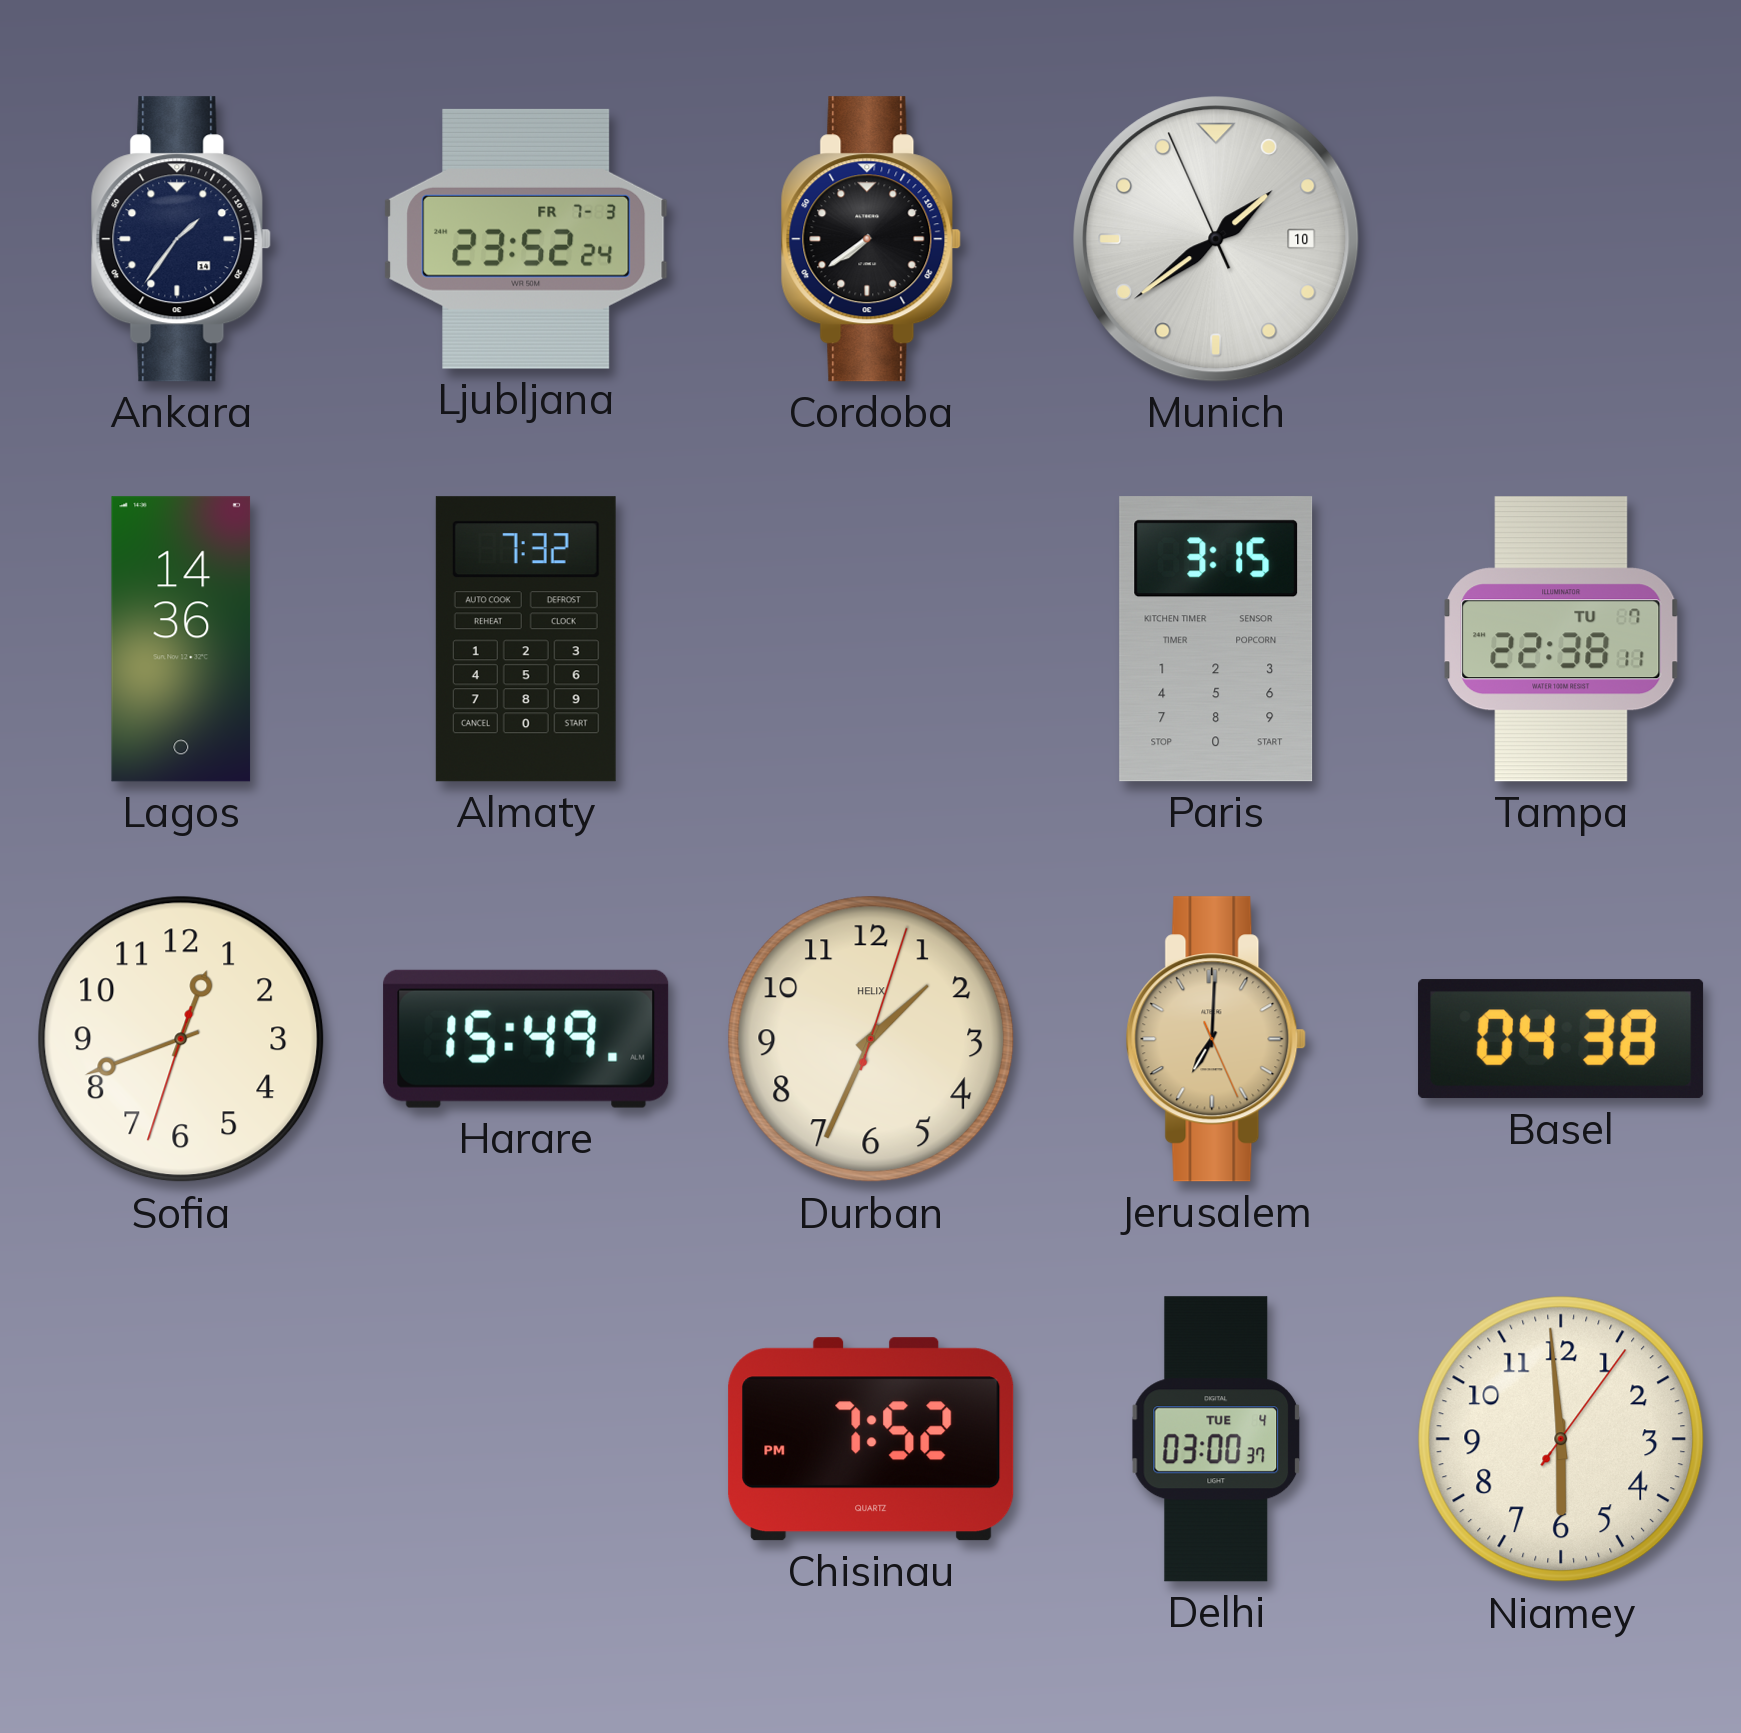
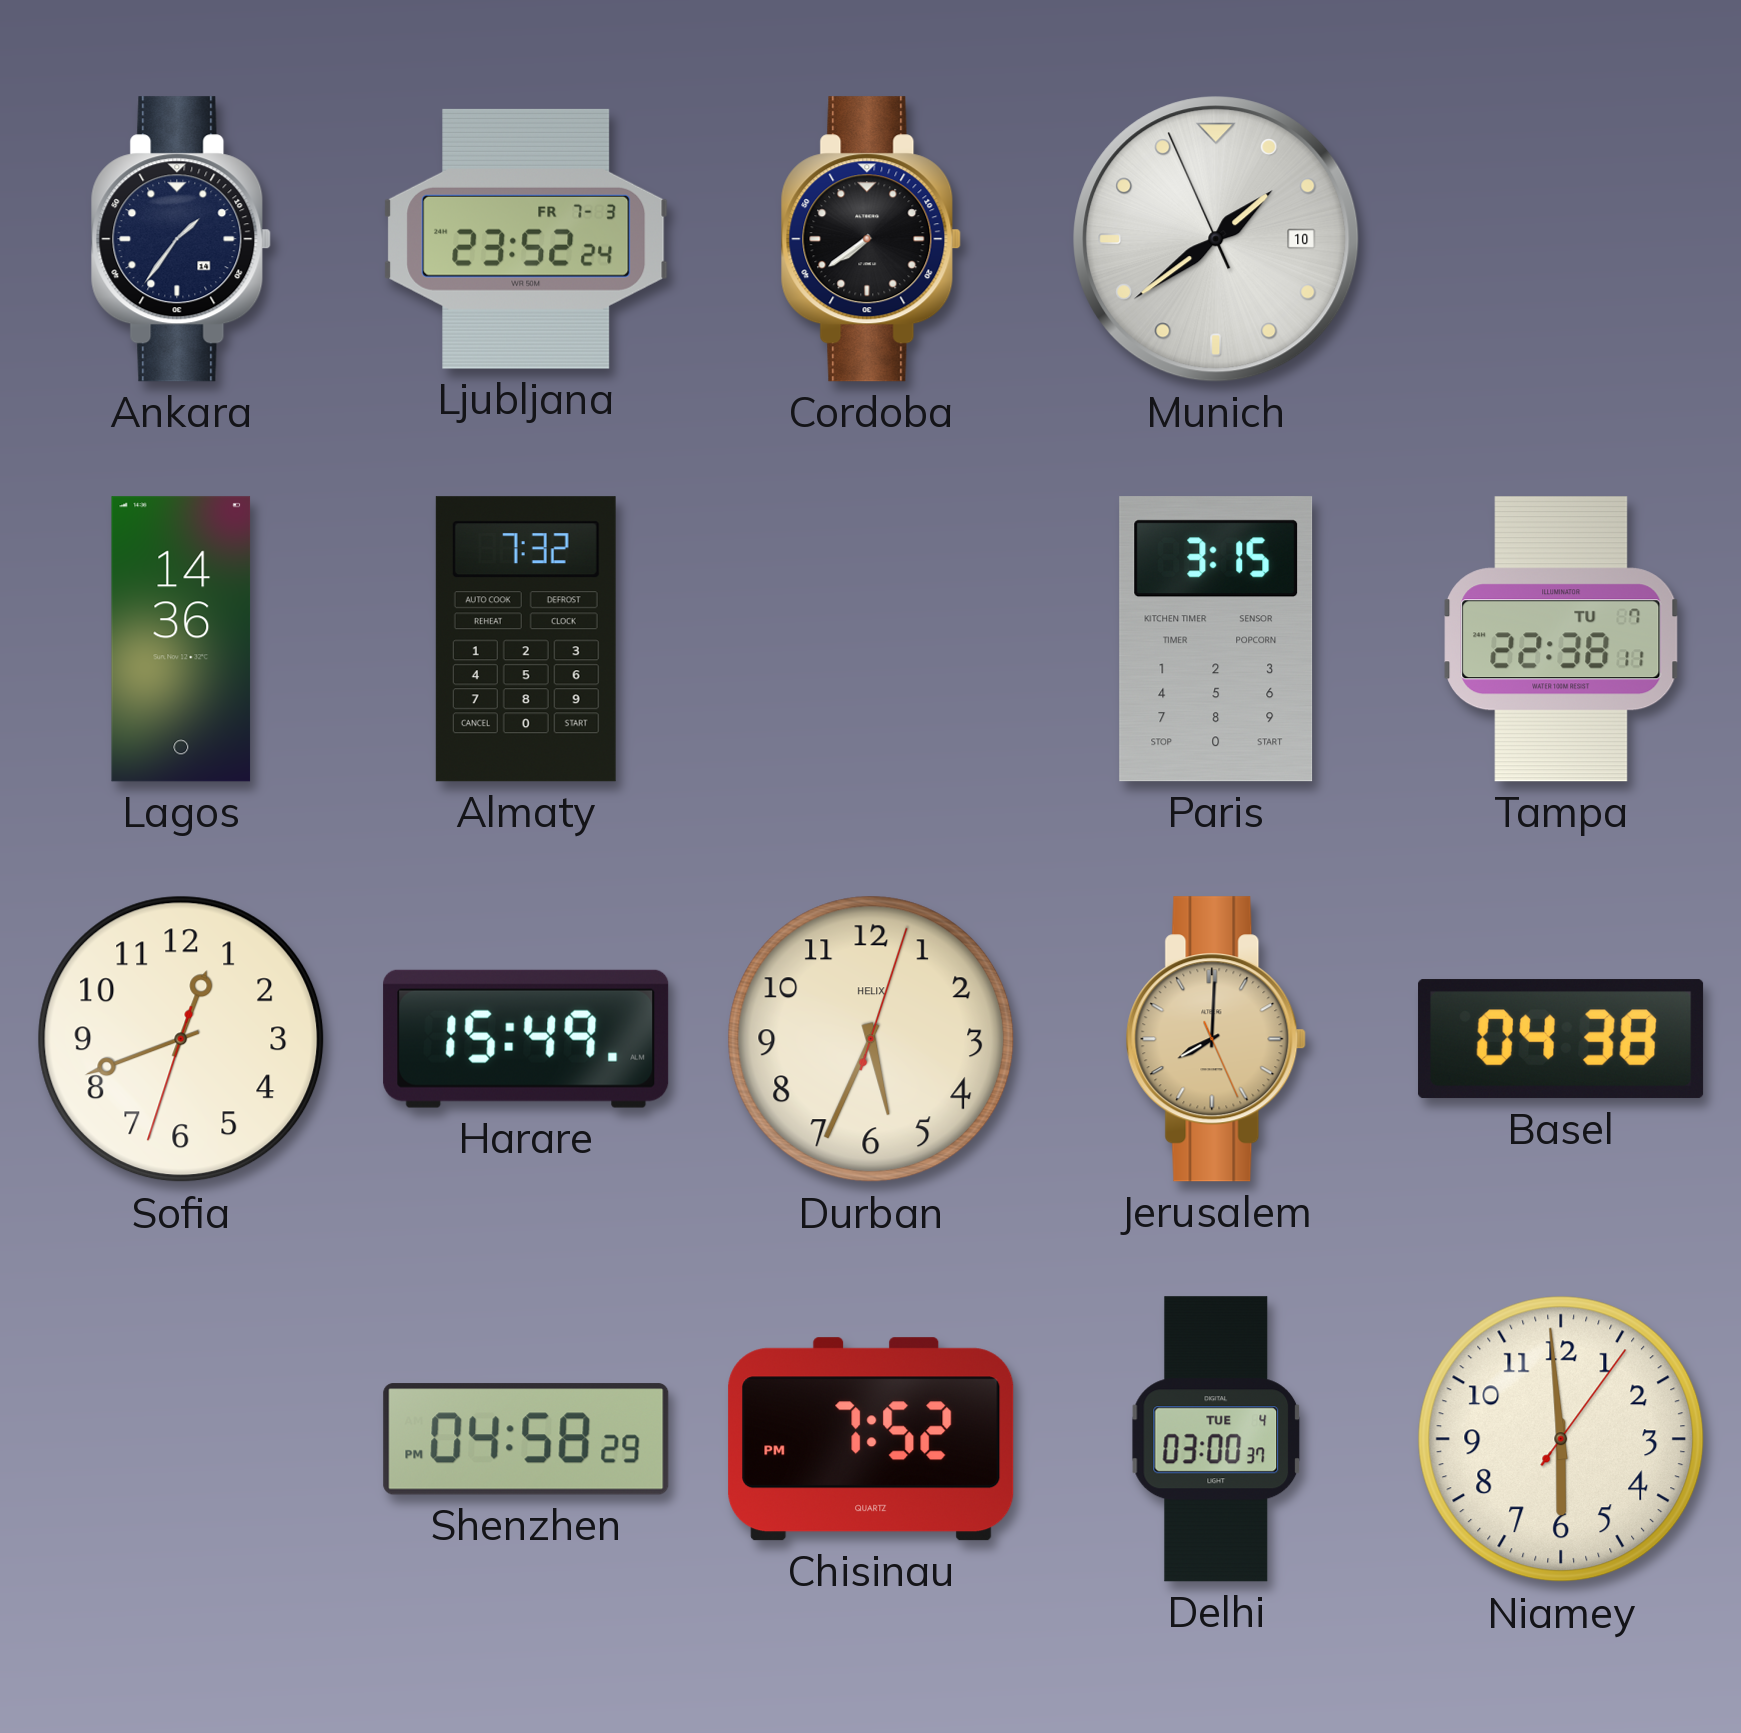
Durban: 1:34 -> 5:34
Jerusalem: 7:00 -> 8:00
Shenzhen: none -> 04:58
